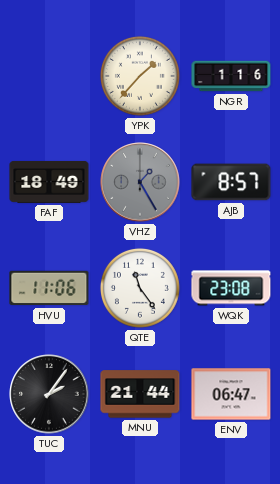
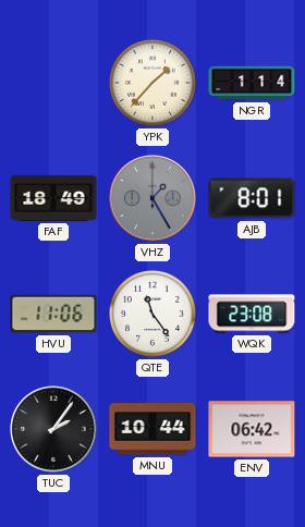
NGR: 1:16 -> 1:14
AJB: 8:57 -> 8:01
MNU: 21:44 -> 10:44
ENV: 06:47 -> 06:42
